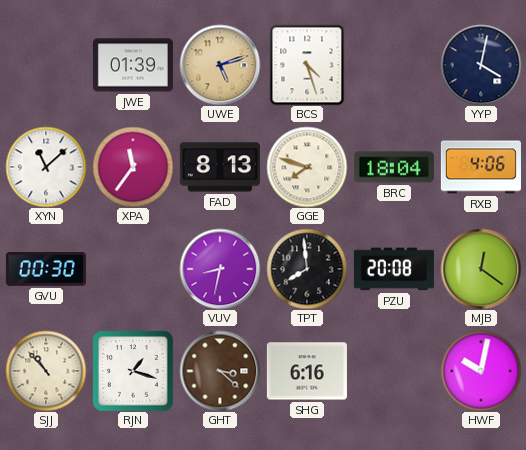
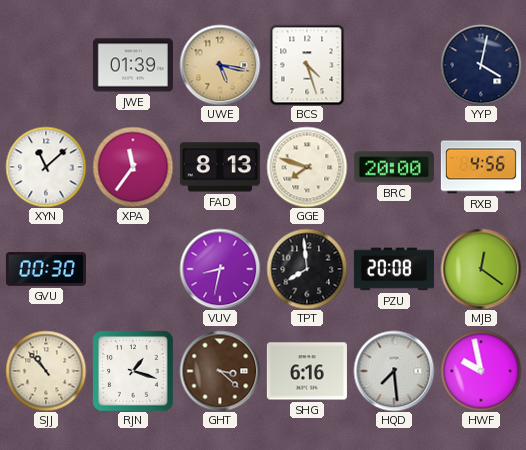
UWE: 5:12 -> 5:17
BRC: 18:04 -> 20:00
RXB: 4:06 -> 4:56
HQD: none -> 7:29
HWF: 10:02 -> 9:58
